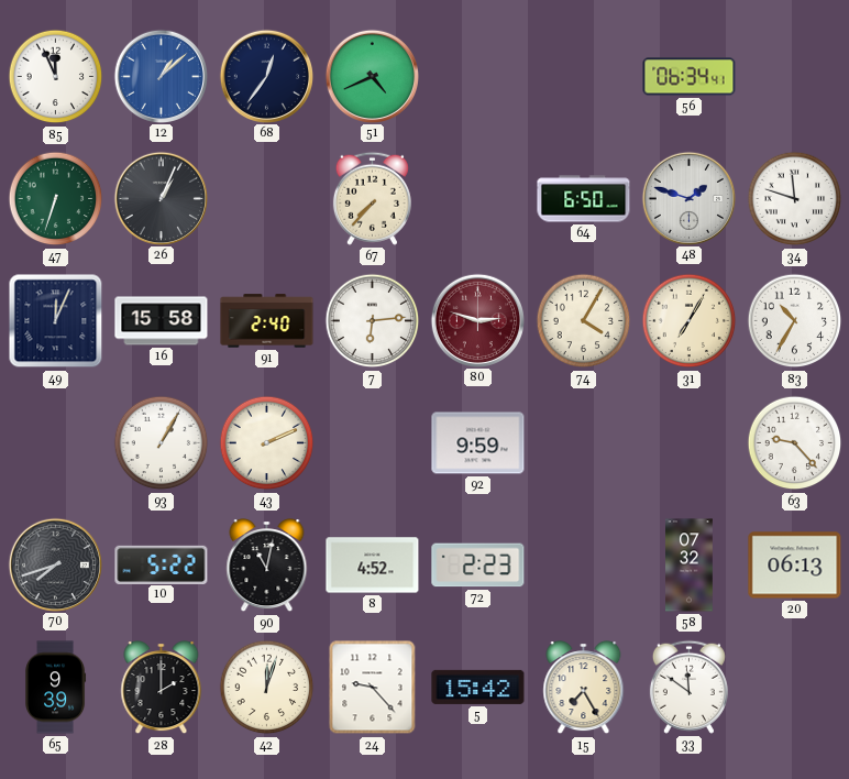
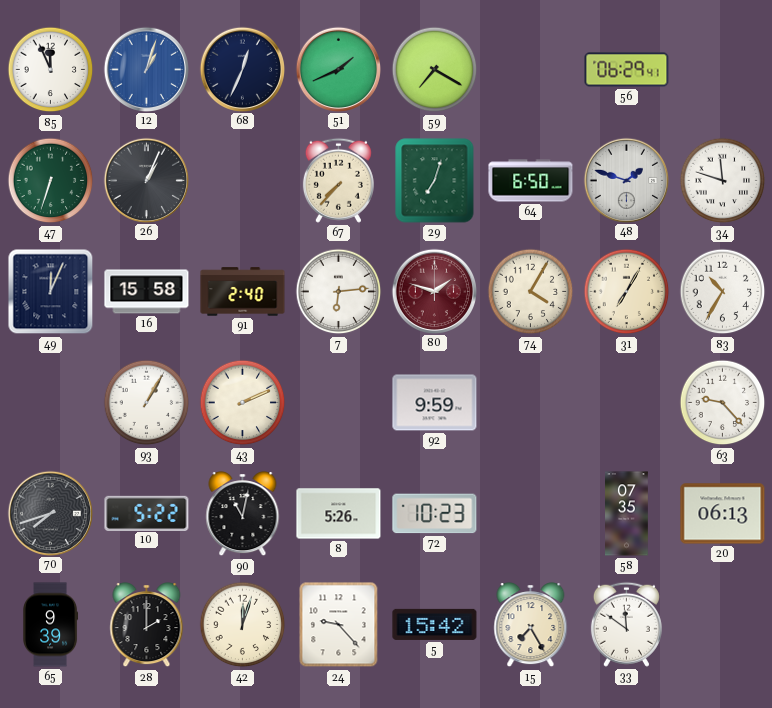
12: 1:08 -> 1:03
68: 12:36 -> 12:34
51: 4:41 -> 1:41
59: none -> 7:20
56: 06:34 -> 06:29
29: none -> 7:03
80: 2:48 -> 1:48
8: 4:52 -> 5:26
72: 2:23 -> 10:23
58: 07:32 -> 07:35
